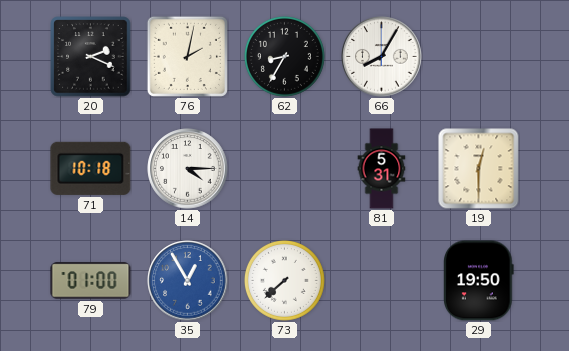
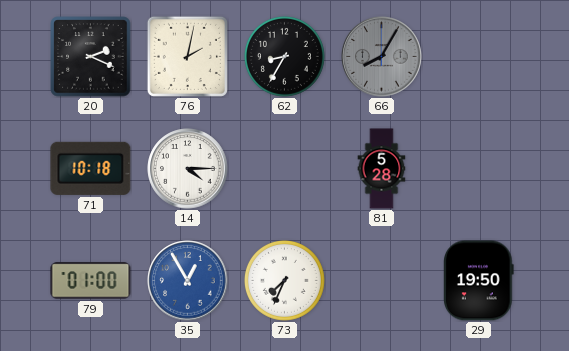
66 dial: white -> grey
81: 5:31 -> 5:28
19: 12:30 -> none
73: 7:38 -> 7:34
